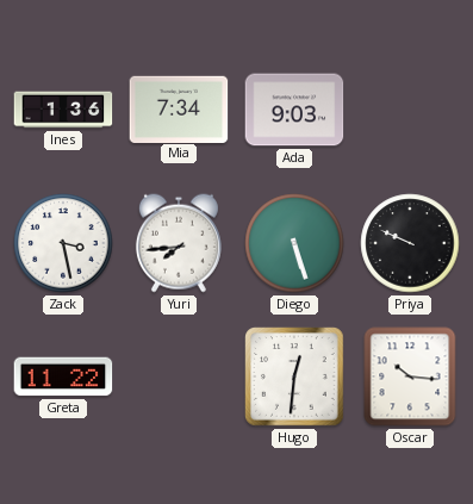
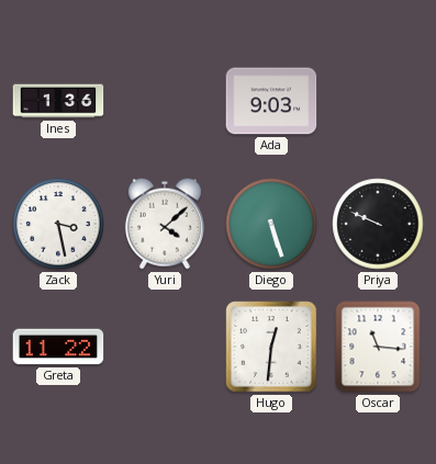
Mia: 7:34 -> none
Yuri: 7:44 -> 4:08
Oscar: 10:16 -> 11:16
